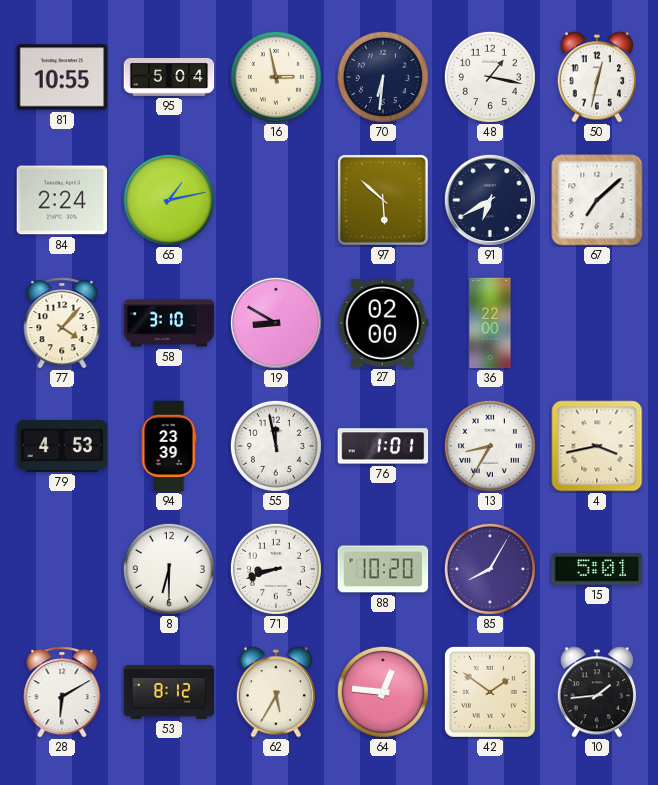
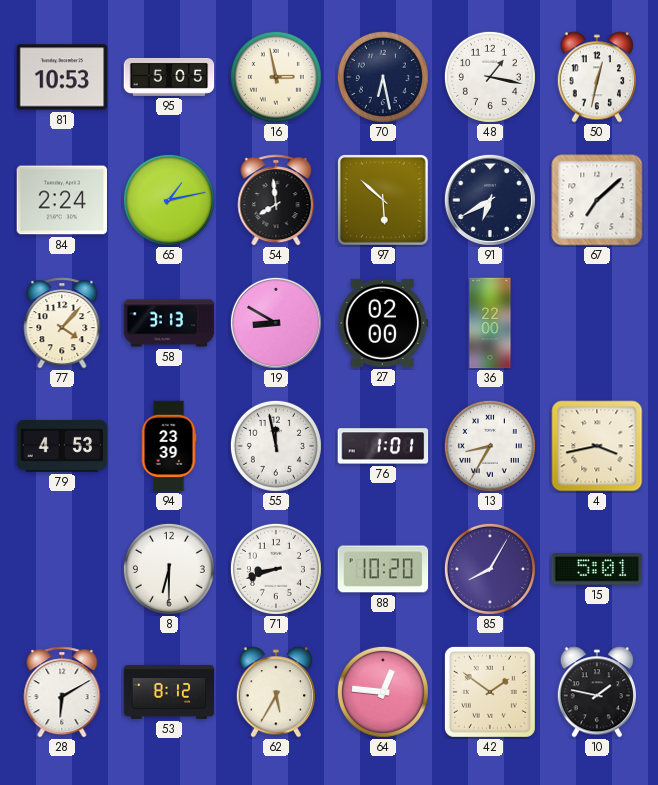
81: 10:55 -> 10:53
95: 5:04 -> 5:05
70: 6:31 -> 6:28
54: none -> 7:59
58: 3:10 -> 3:13
10: 1:44 -> 1:47
